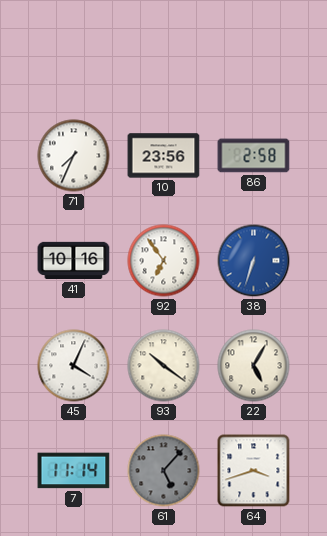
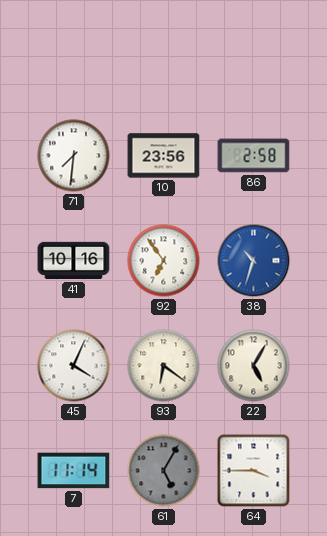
71: 7:34 -> 7:31
38: 6:33 -> 10:33
93: 10:21 -> 6:21
61: 5:07 -> 5:05
64: 3:42 -> 3:45
